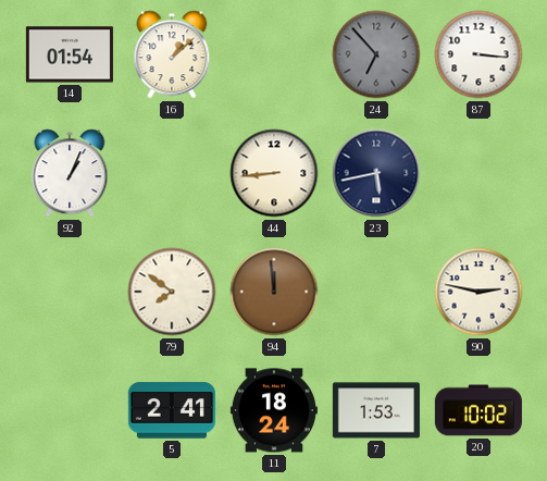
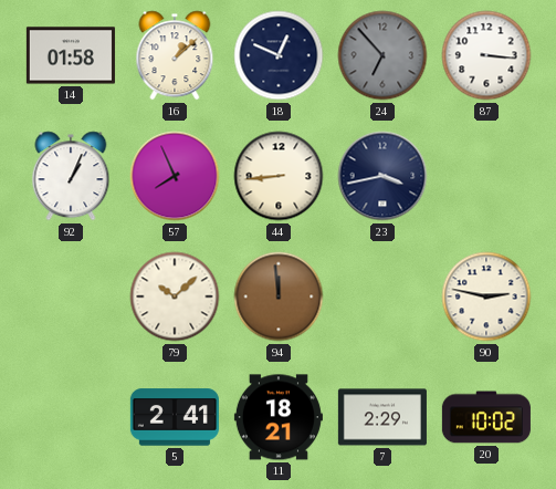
14: 01:54 -> 01:58
18: none -> 12:49
57: none -> 7:56
23: 5:43 -> 3:43
79: 7:51 -> 10:08
11: 18:24 -> 18:21
7: 1:53 -> 2:29
